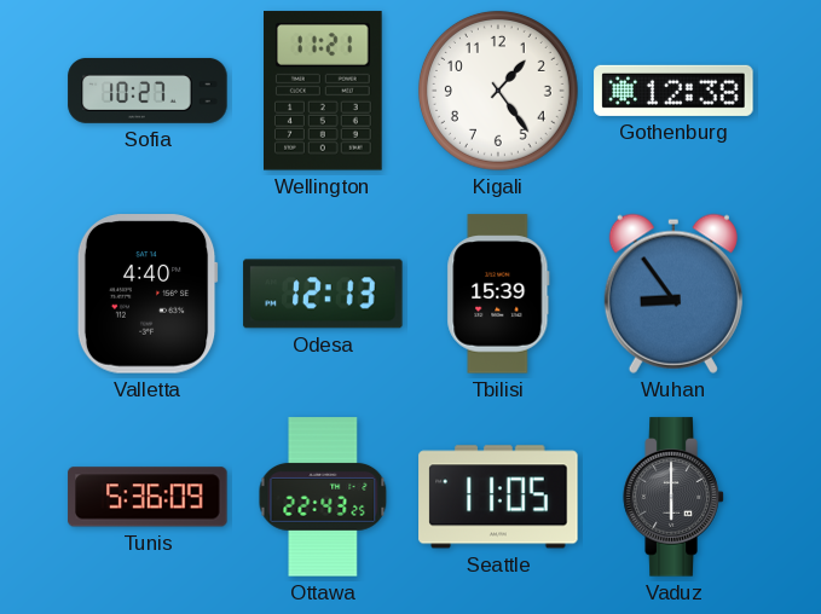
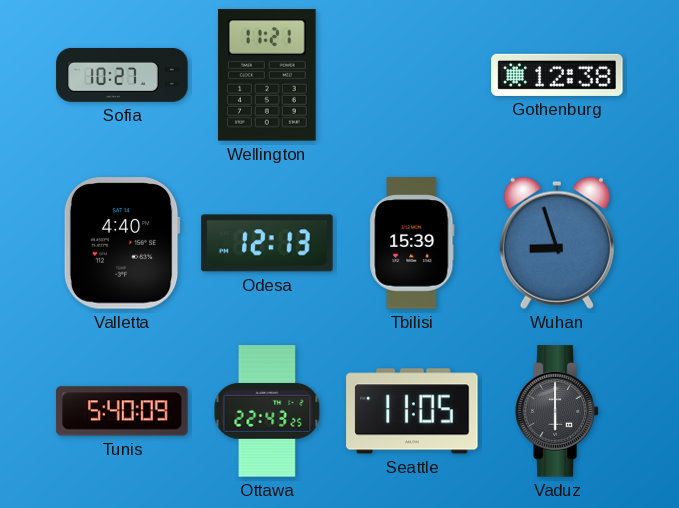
Kigali: 1:24 -> none
Wuhan: 8:54 -> 8:57
Tunis: 5:36 -> 5:40
